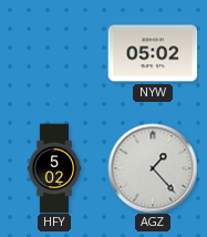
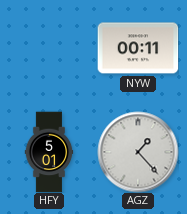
NYW: 05:02 -> 00:11
HFY: 5:02 -> 5:01
